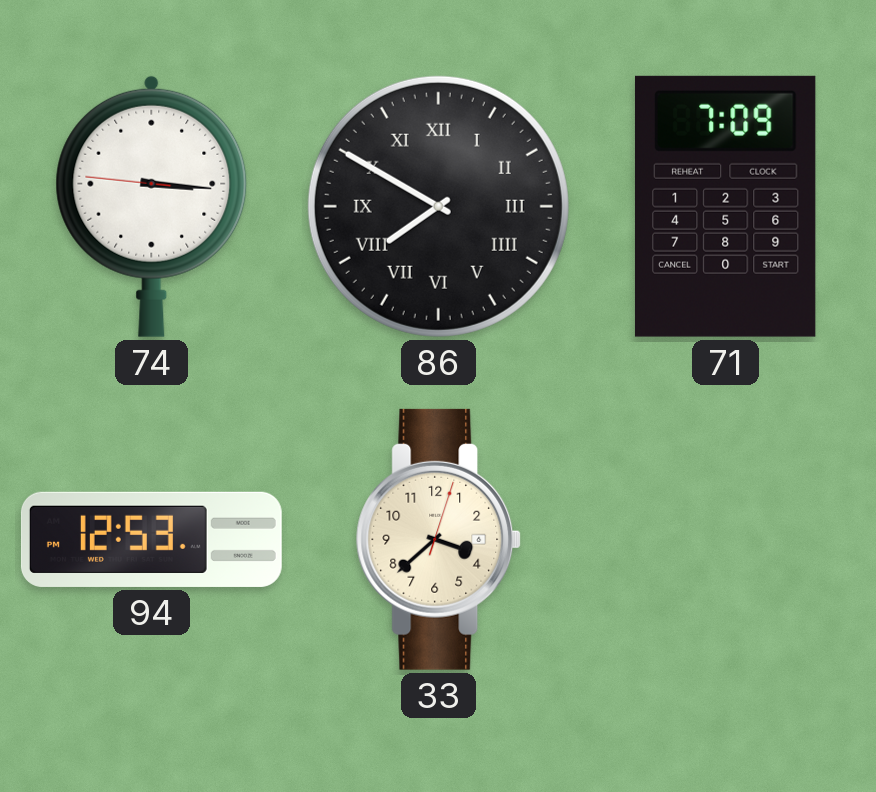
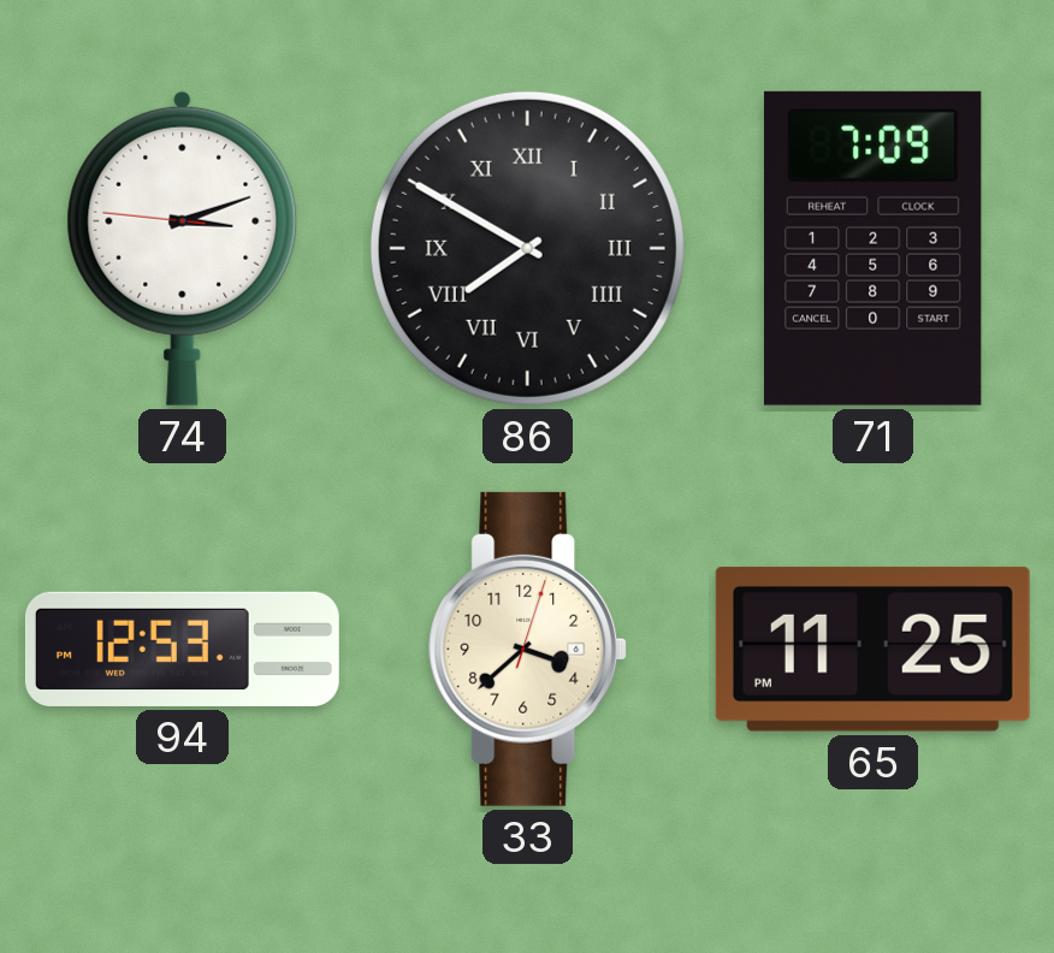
74: 3:15 -> 3:11
65: none -> 11:25
